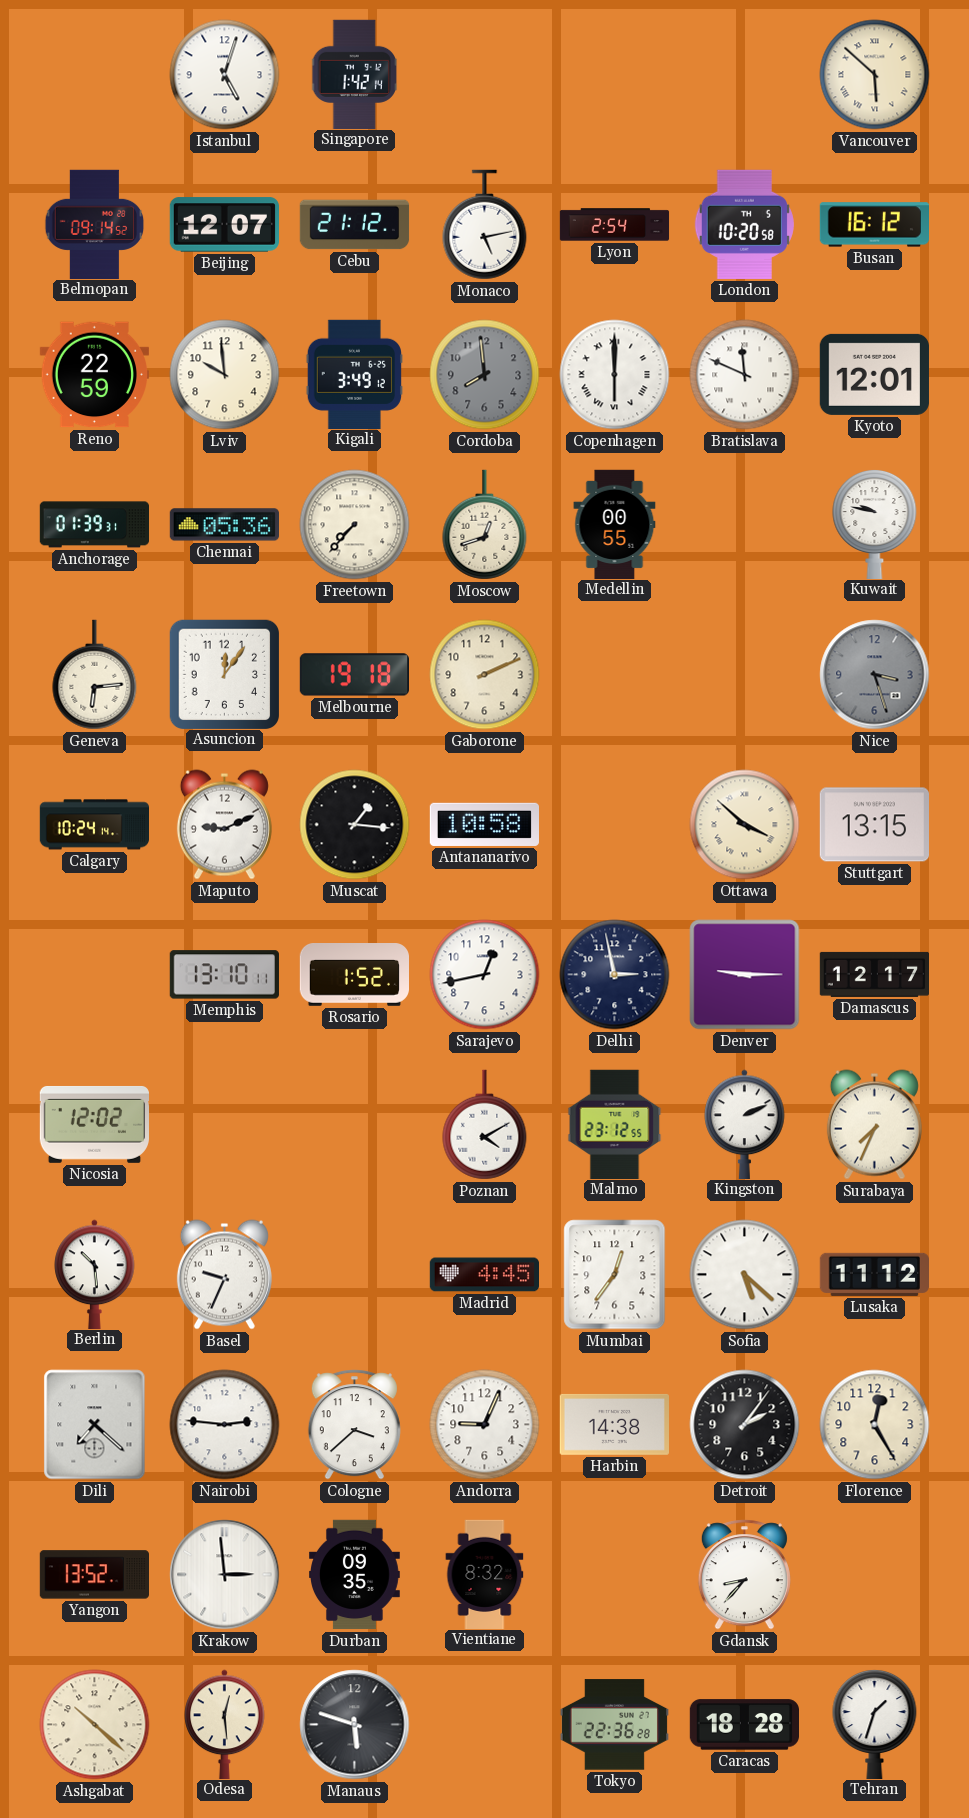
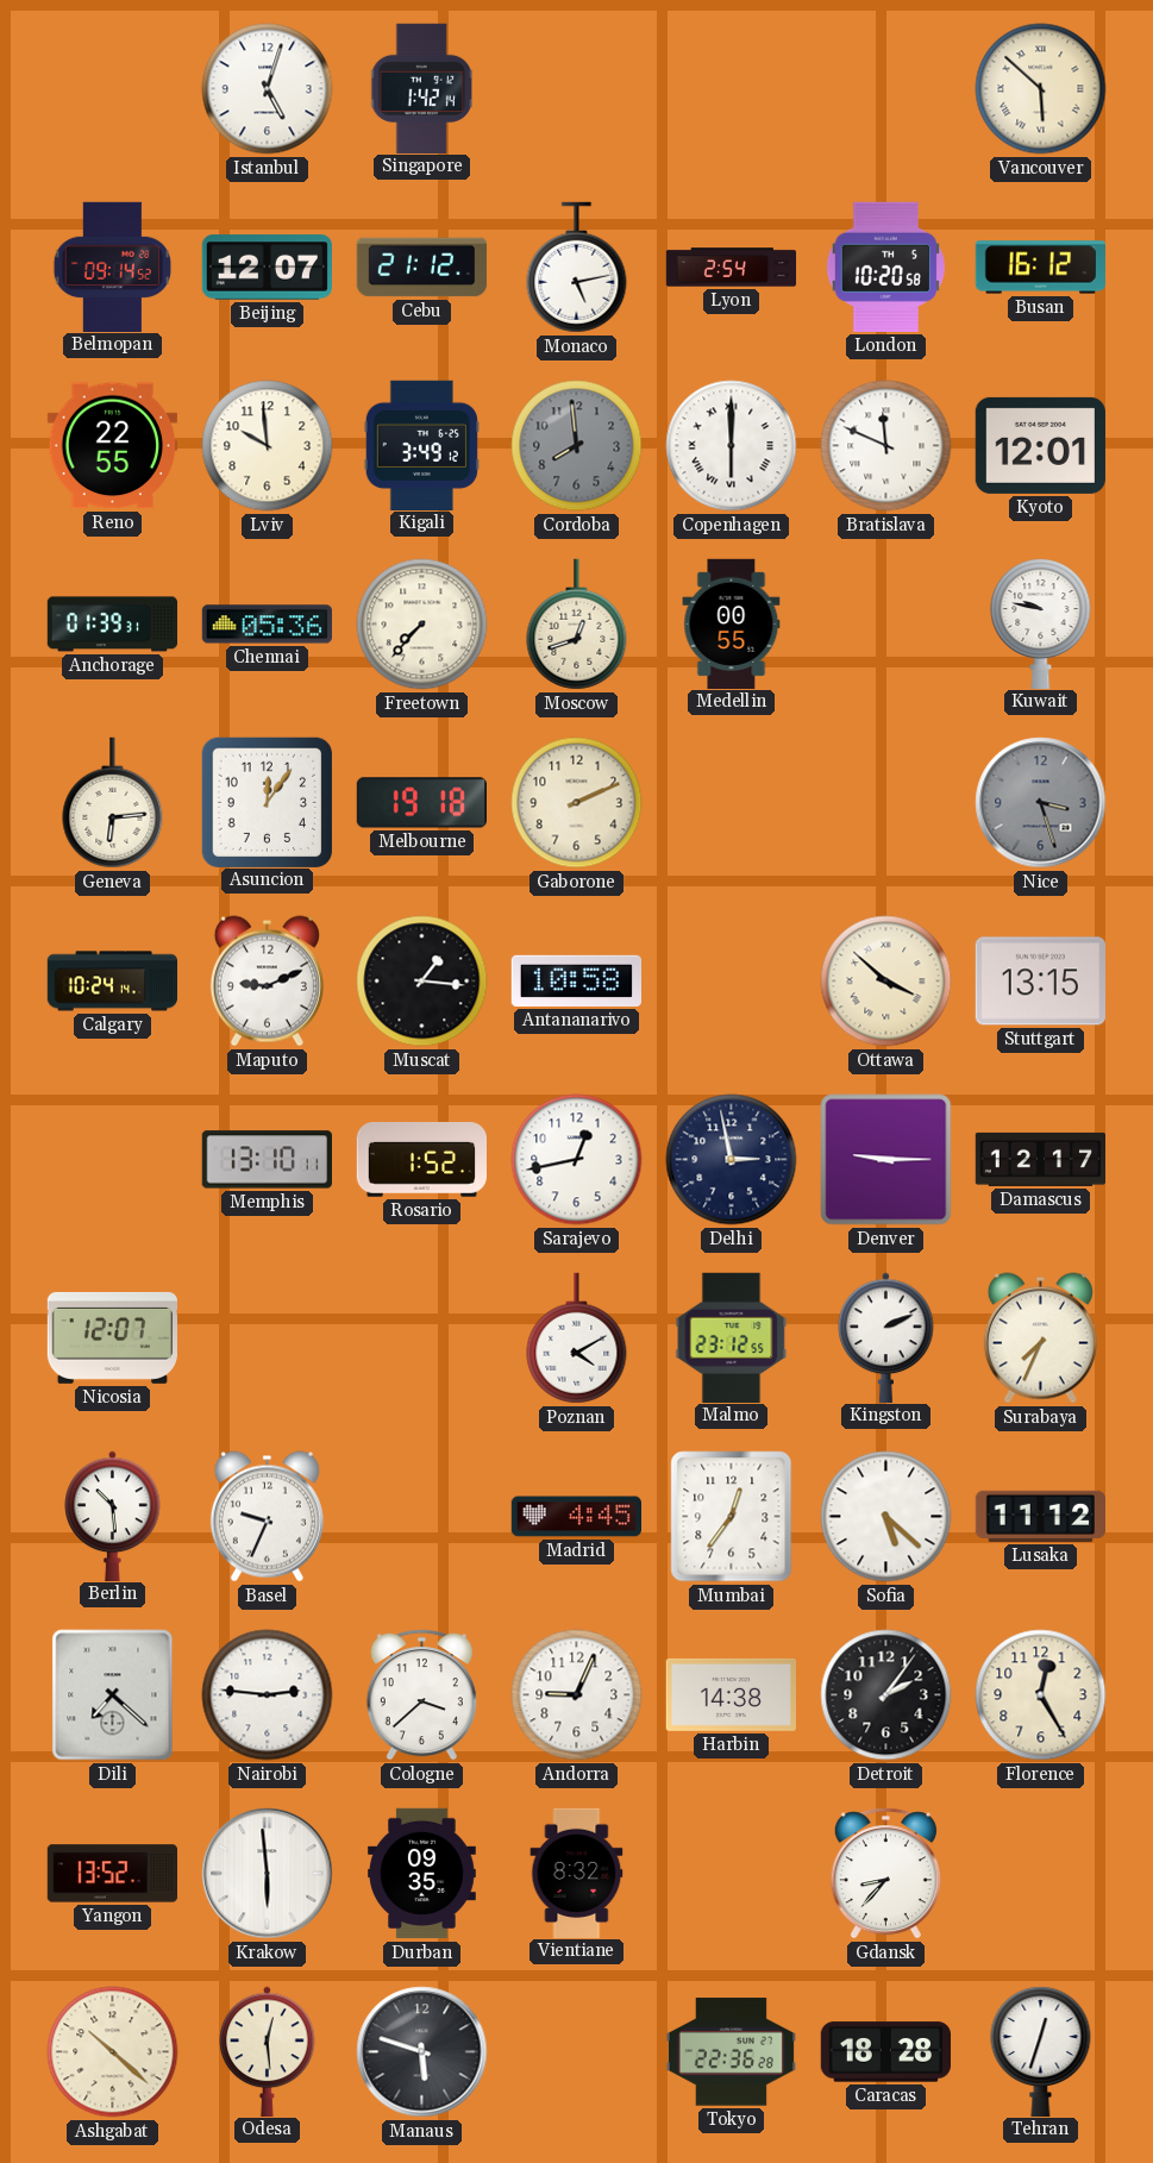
Reno: 22:59 -> 22:55
Nicosia: 12:02 -> 12:07
Krakow: 2:59 -> 5:59
Tehran: 1:33 -> 12:33
